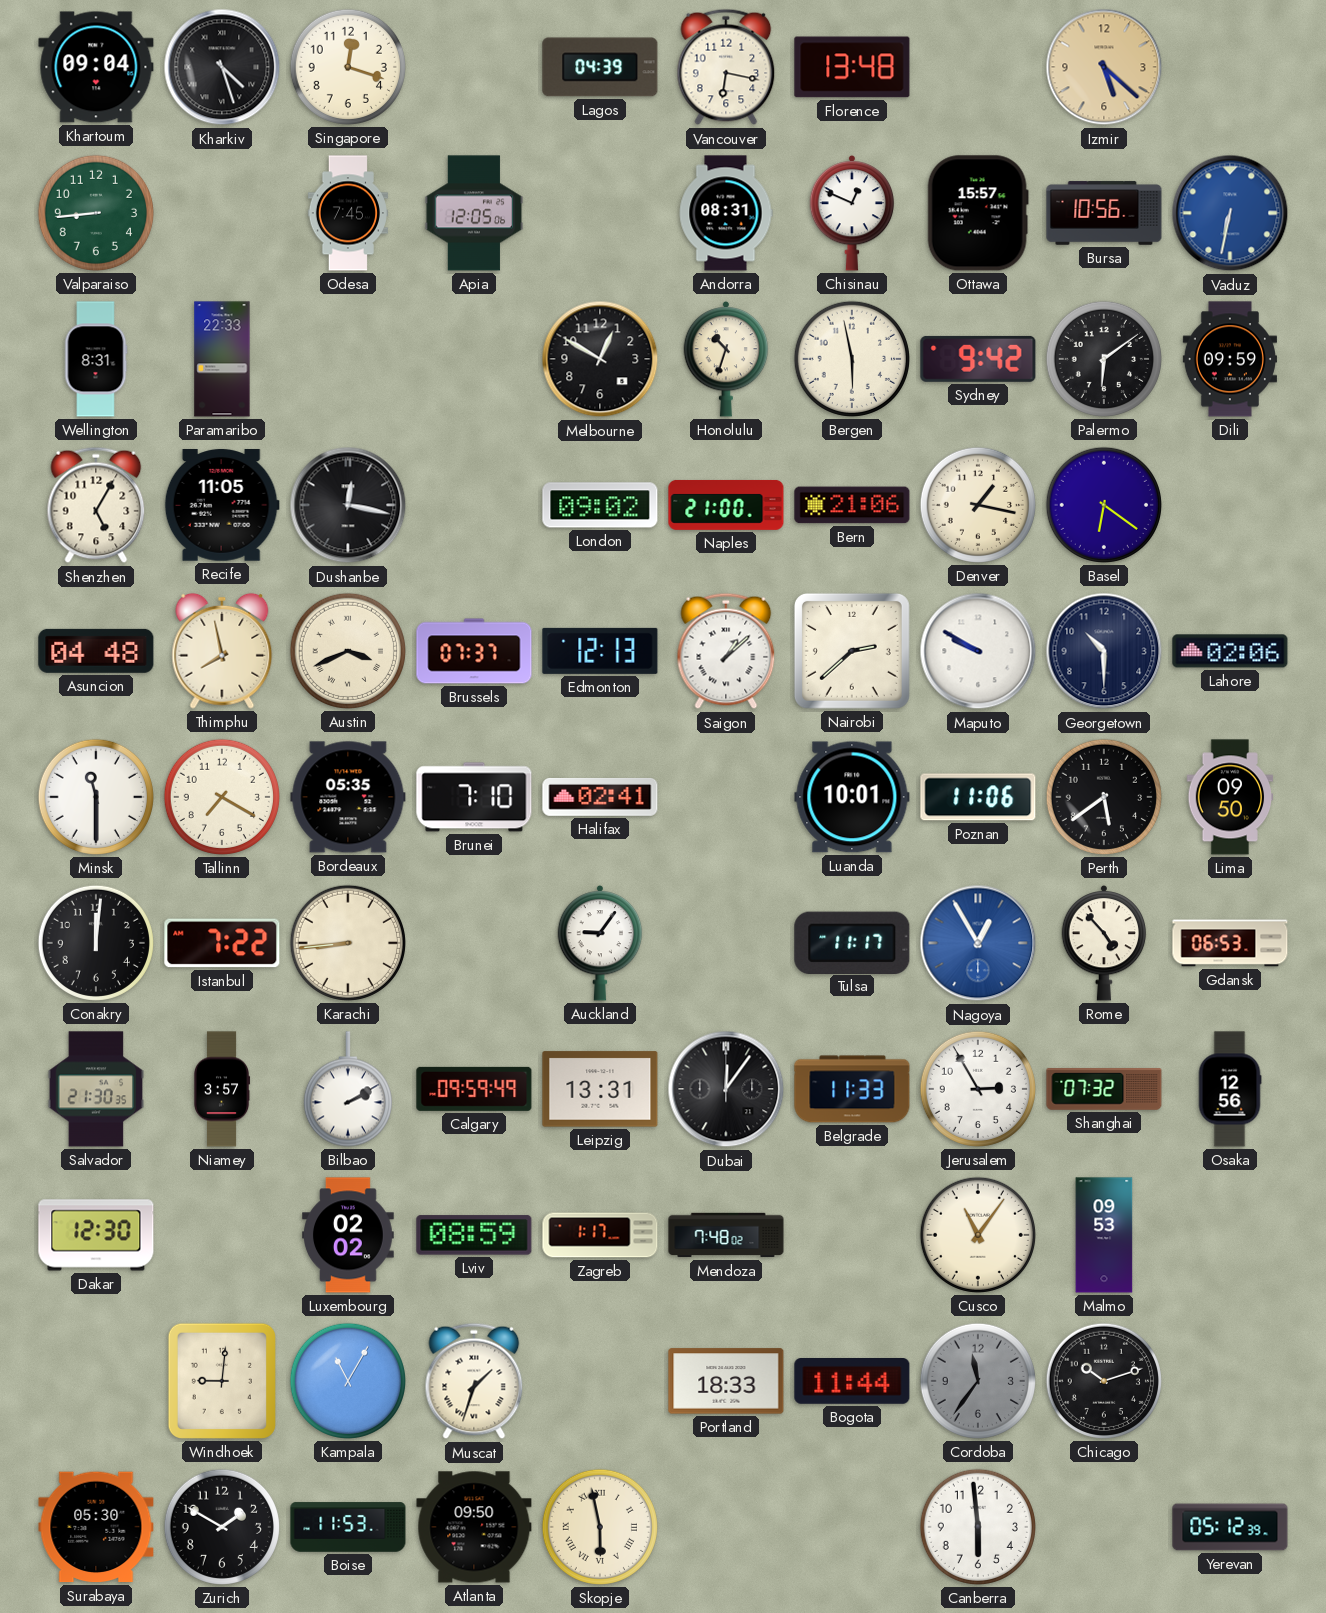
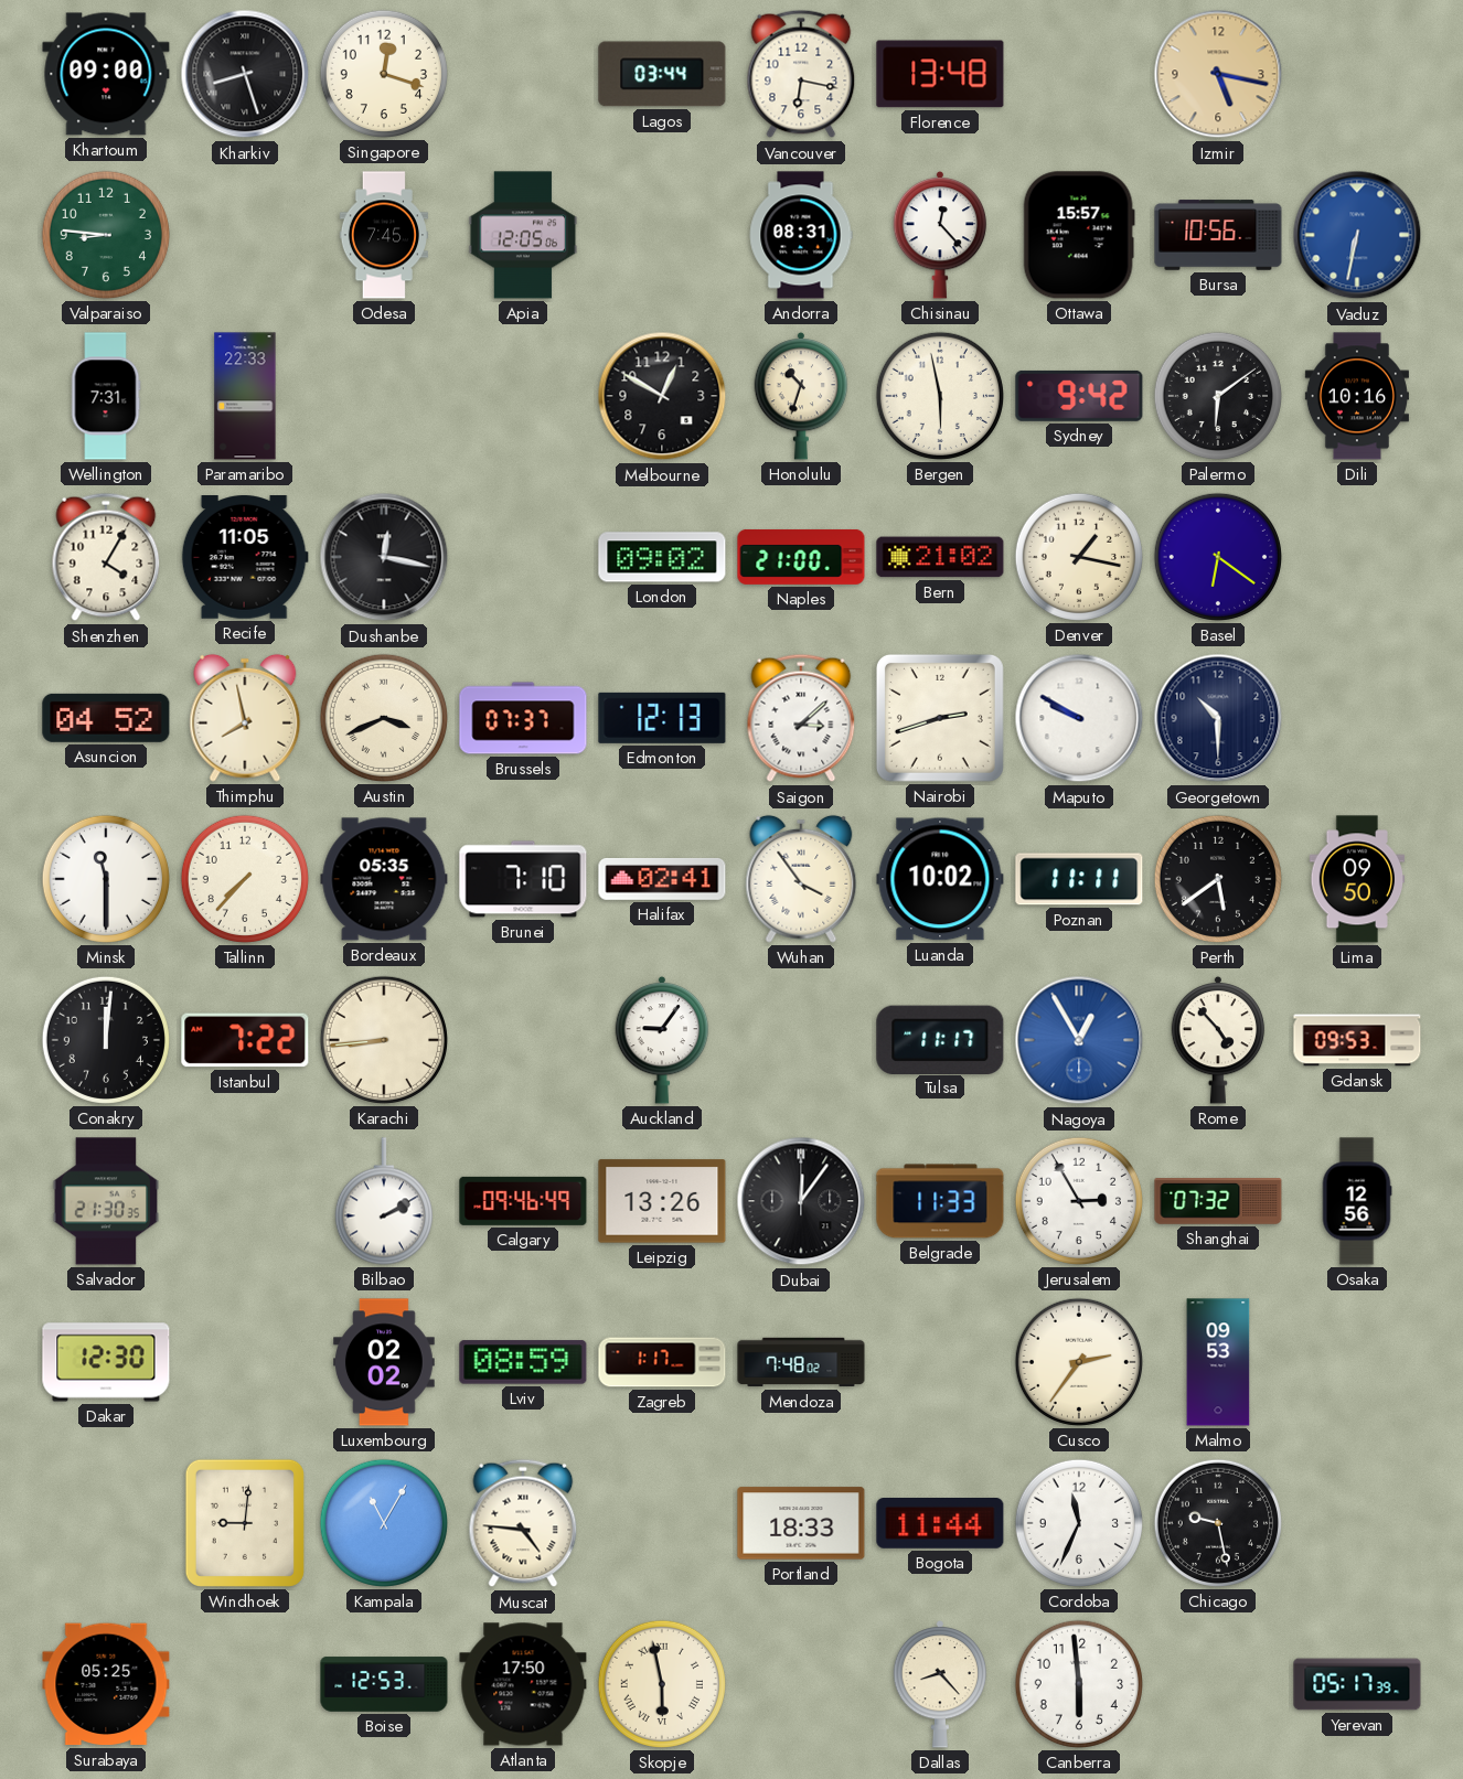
Khartoum: 09:04 -> 09:00
Kharkiv: 4:27 -> 8:27
Lagos: 04:39 -> 03:44
Izmir: 5:22 -> 5:17
Valparaiso: 8:44 -> 8:46
Chisinau: 12:49 -> 12:23
Wellington: 8:31 -> 7:31
Dili: 09:59 -> 10:16
Shenzhen: 5:05 -> 4:05
Bern: 21:06 -> 21:02
Asuncion: 04:48 -> 04:52
Saigon: 1:08 -> 3:08
Nairobi: 2:38 -> 2:42
Lahore: 02:06 -> none
Tallinn: 7:20 -> 7:37
Wuhan: none -> 3:54
Luanda: 10:01 -> 10:02
Poznan: 11:06 -> 11:11
Gdansk: 06:53 -> 09:53
Niamey: 3:57 -> none
Calgary: 09:59 -> 09:46
Leipzig: 13:31 -> 13:26
Cusco: 11:06 -> 2:36
Muscat: 1:33 -> 4:46
Cordoba: 11:36 -> 11:34
Cordoba dial: grey -> white
Chicago: 10:12 -> 9:28
Surabaya: 05:30 -> 05:25
Zurich: 1:50 -> none
Boise: 11:53 -> 12:53
Atlanta: 09:50 -> 17:50
Dallas: none -> 8:23
Yerevan: 05:12 -> 05:17
